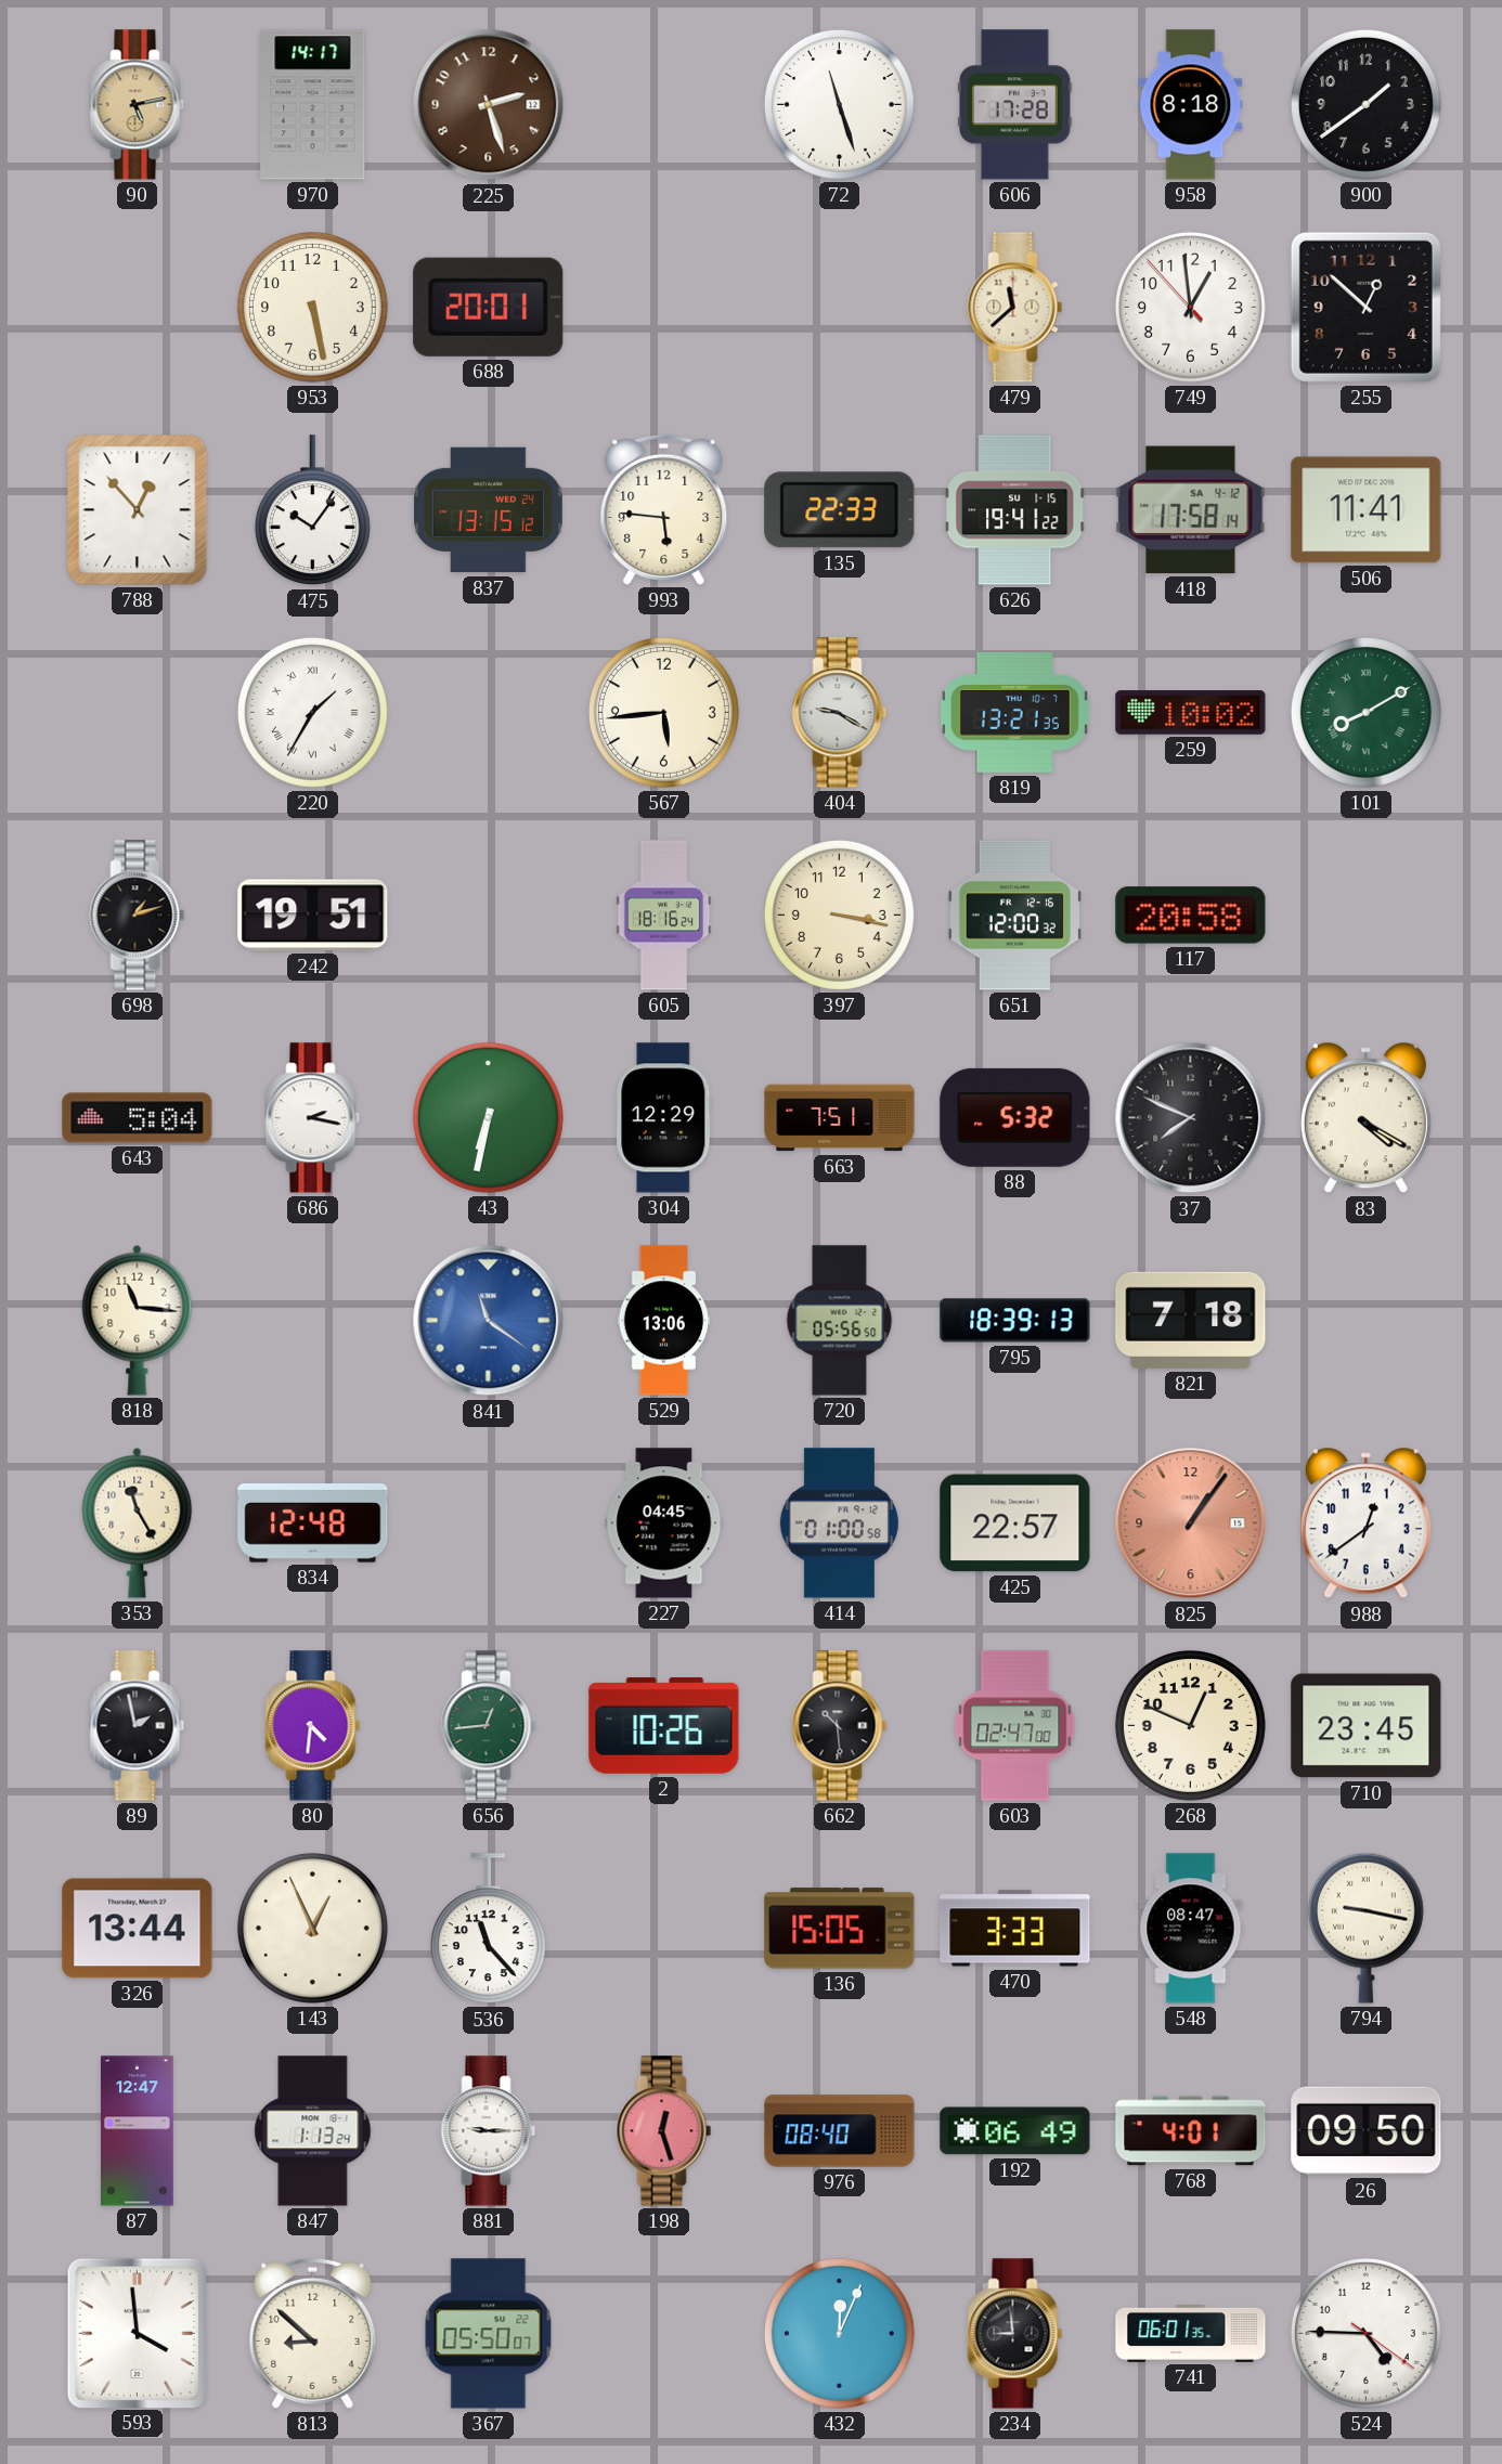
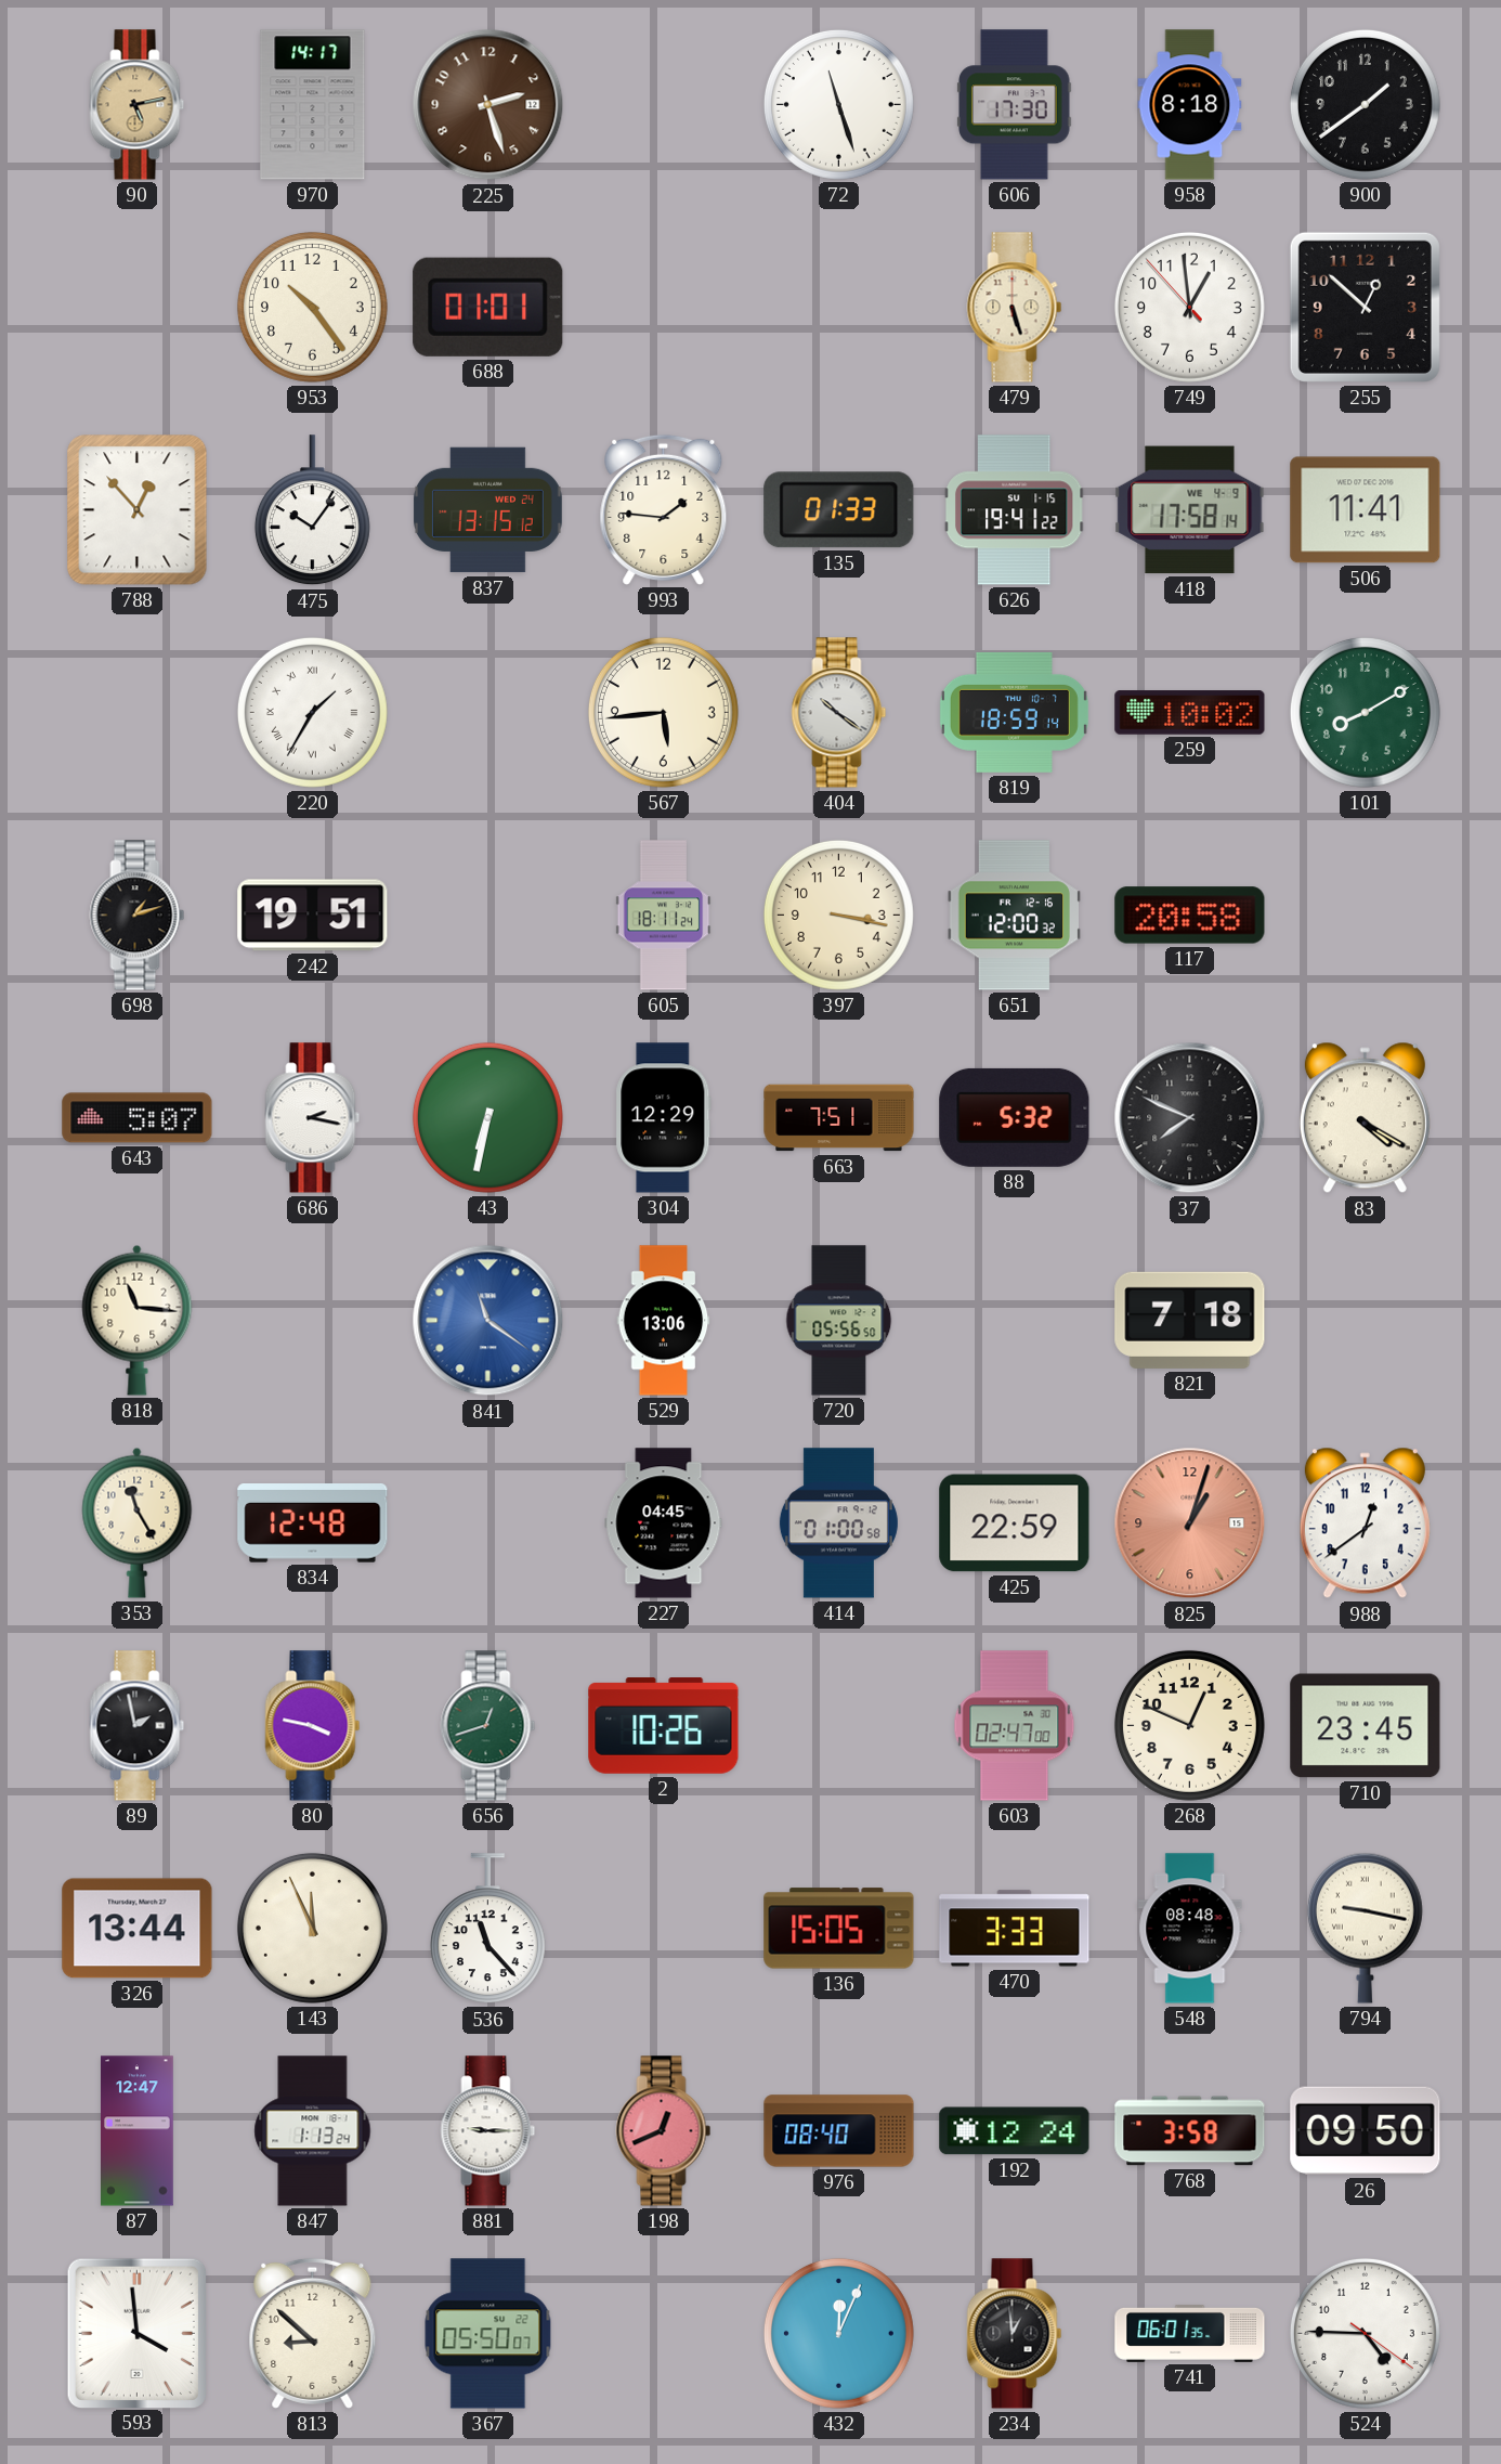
606: 17:28 -> 17:30
953: 5:28 -> 10:24
688: 20:01 -> 01:01
479: 11:38 -> 5:27
993: 5:46 -> 1:46
135: 22:33 -> 01:33
418 date: SA 4-12 -> WE 4-9
404: 9:20 -> 10:21
819: 13:21 -> 18:59
101 numerals: Roman -> Arabic
605: 18:16 -> 18:11
643: 5:04 -> 5:07
795: 18:39 -> none
425: 22:57 -> 22:59
825: 1:06 -> 1:03
80: 4:31 -> 3:47
656: 12:44 -> 12:42
662: 10:29 -> none
143: 12:56 -> 11:56
548: 08:47 -> 08:48
198: 12:27 -> 12:41
192: 06:49 -> 12:24
768: 4:01 -> 3:58
234: 8:59 -> 12:59
